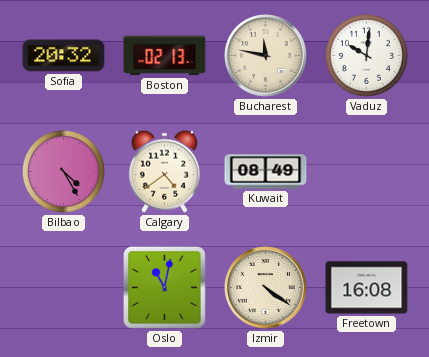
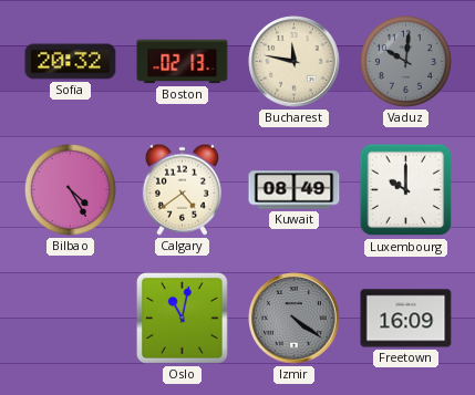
Vaduz dial: white -> grey
Luxembourg: none -> 10:00
Izmir dial: cream -> grey
Freetown: 16:08 -> 16:09
